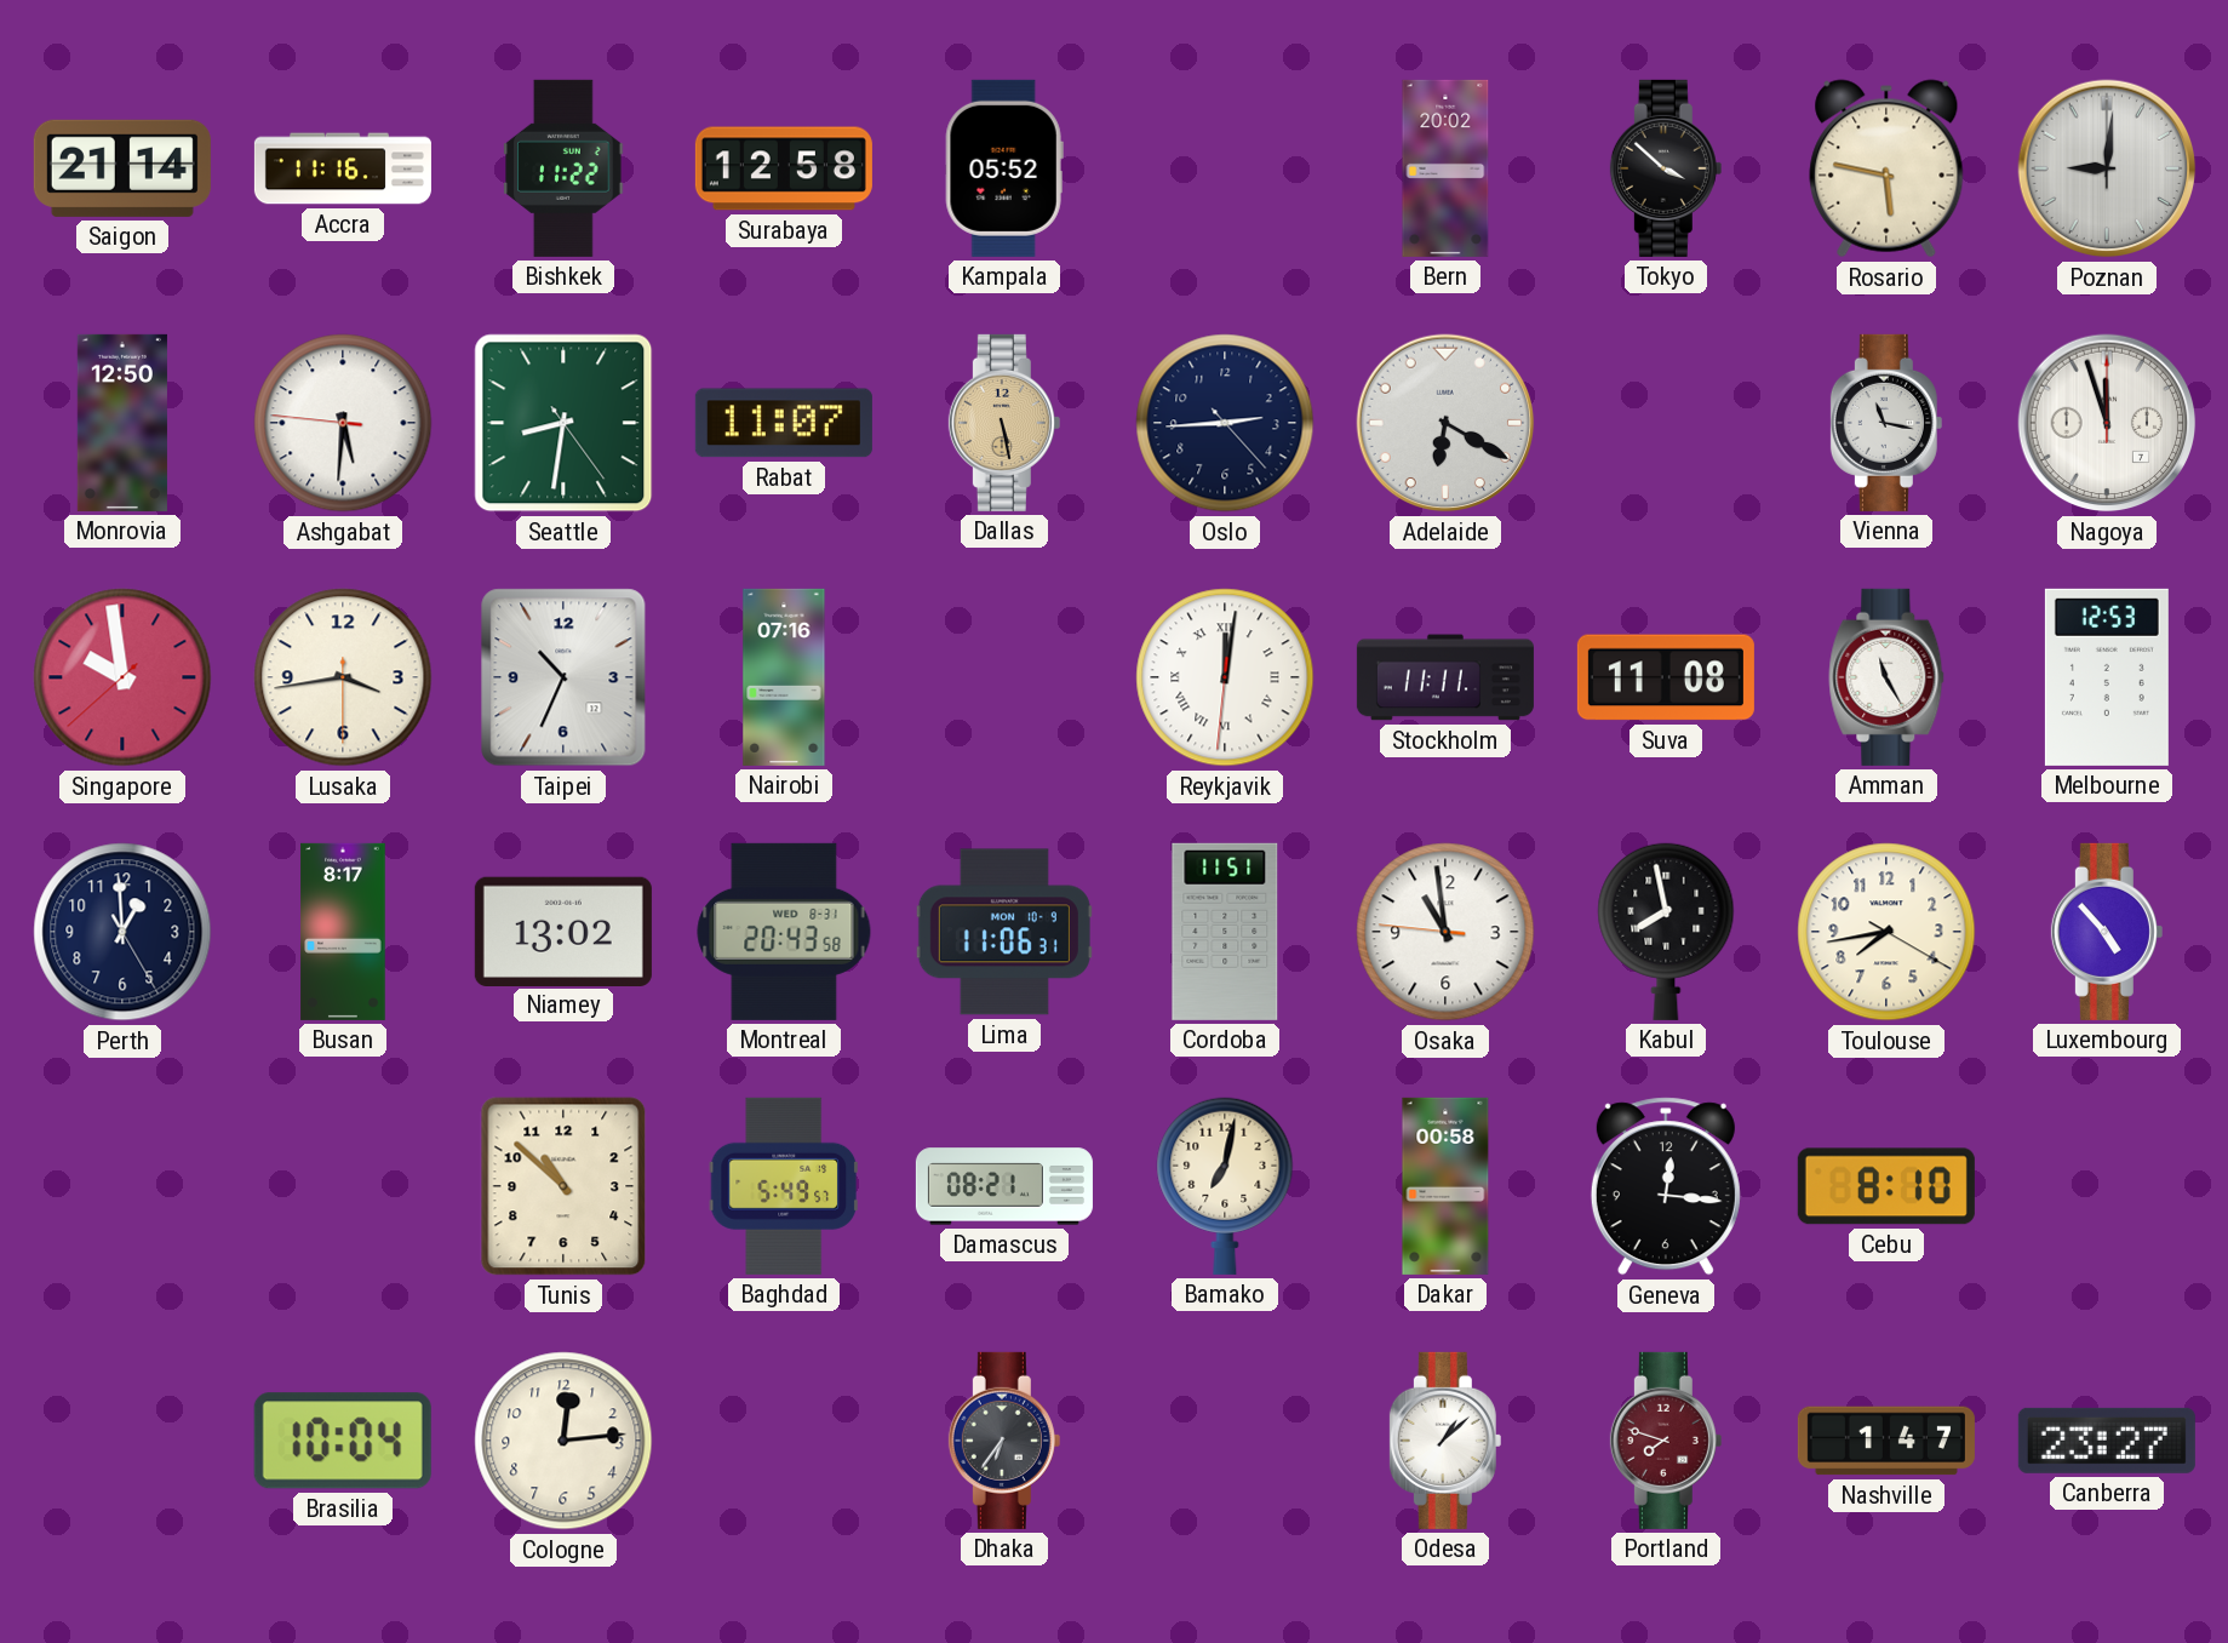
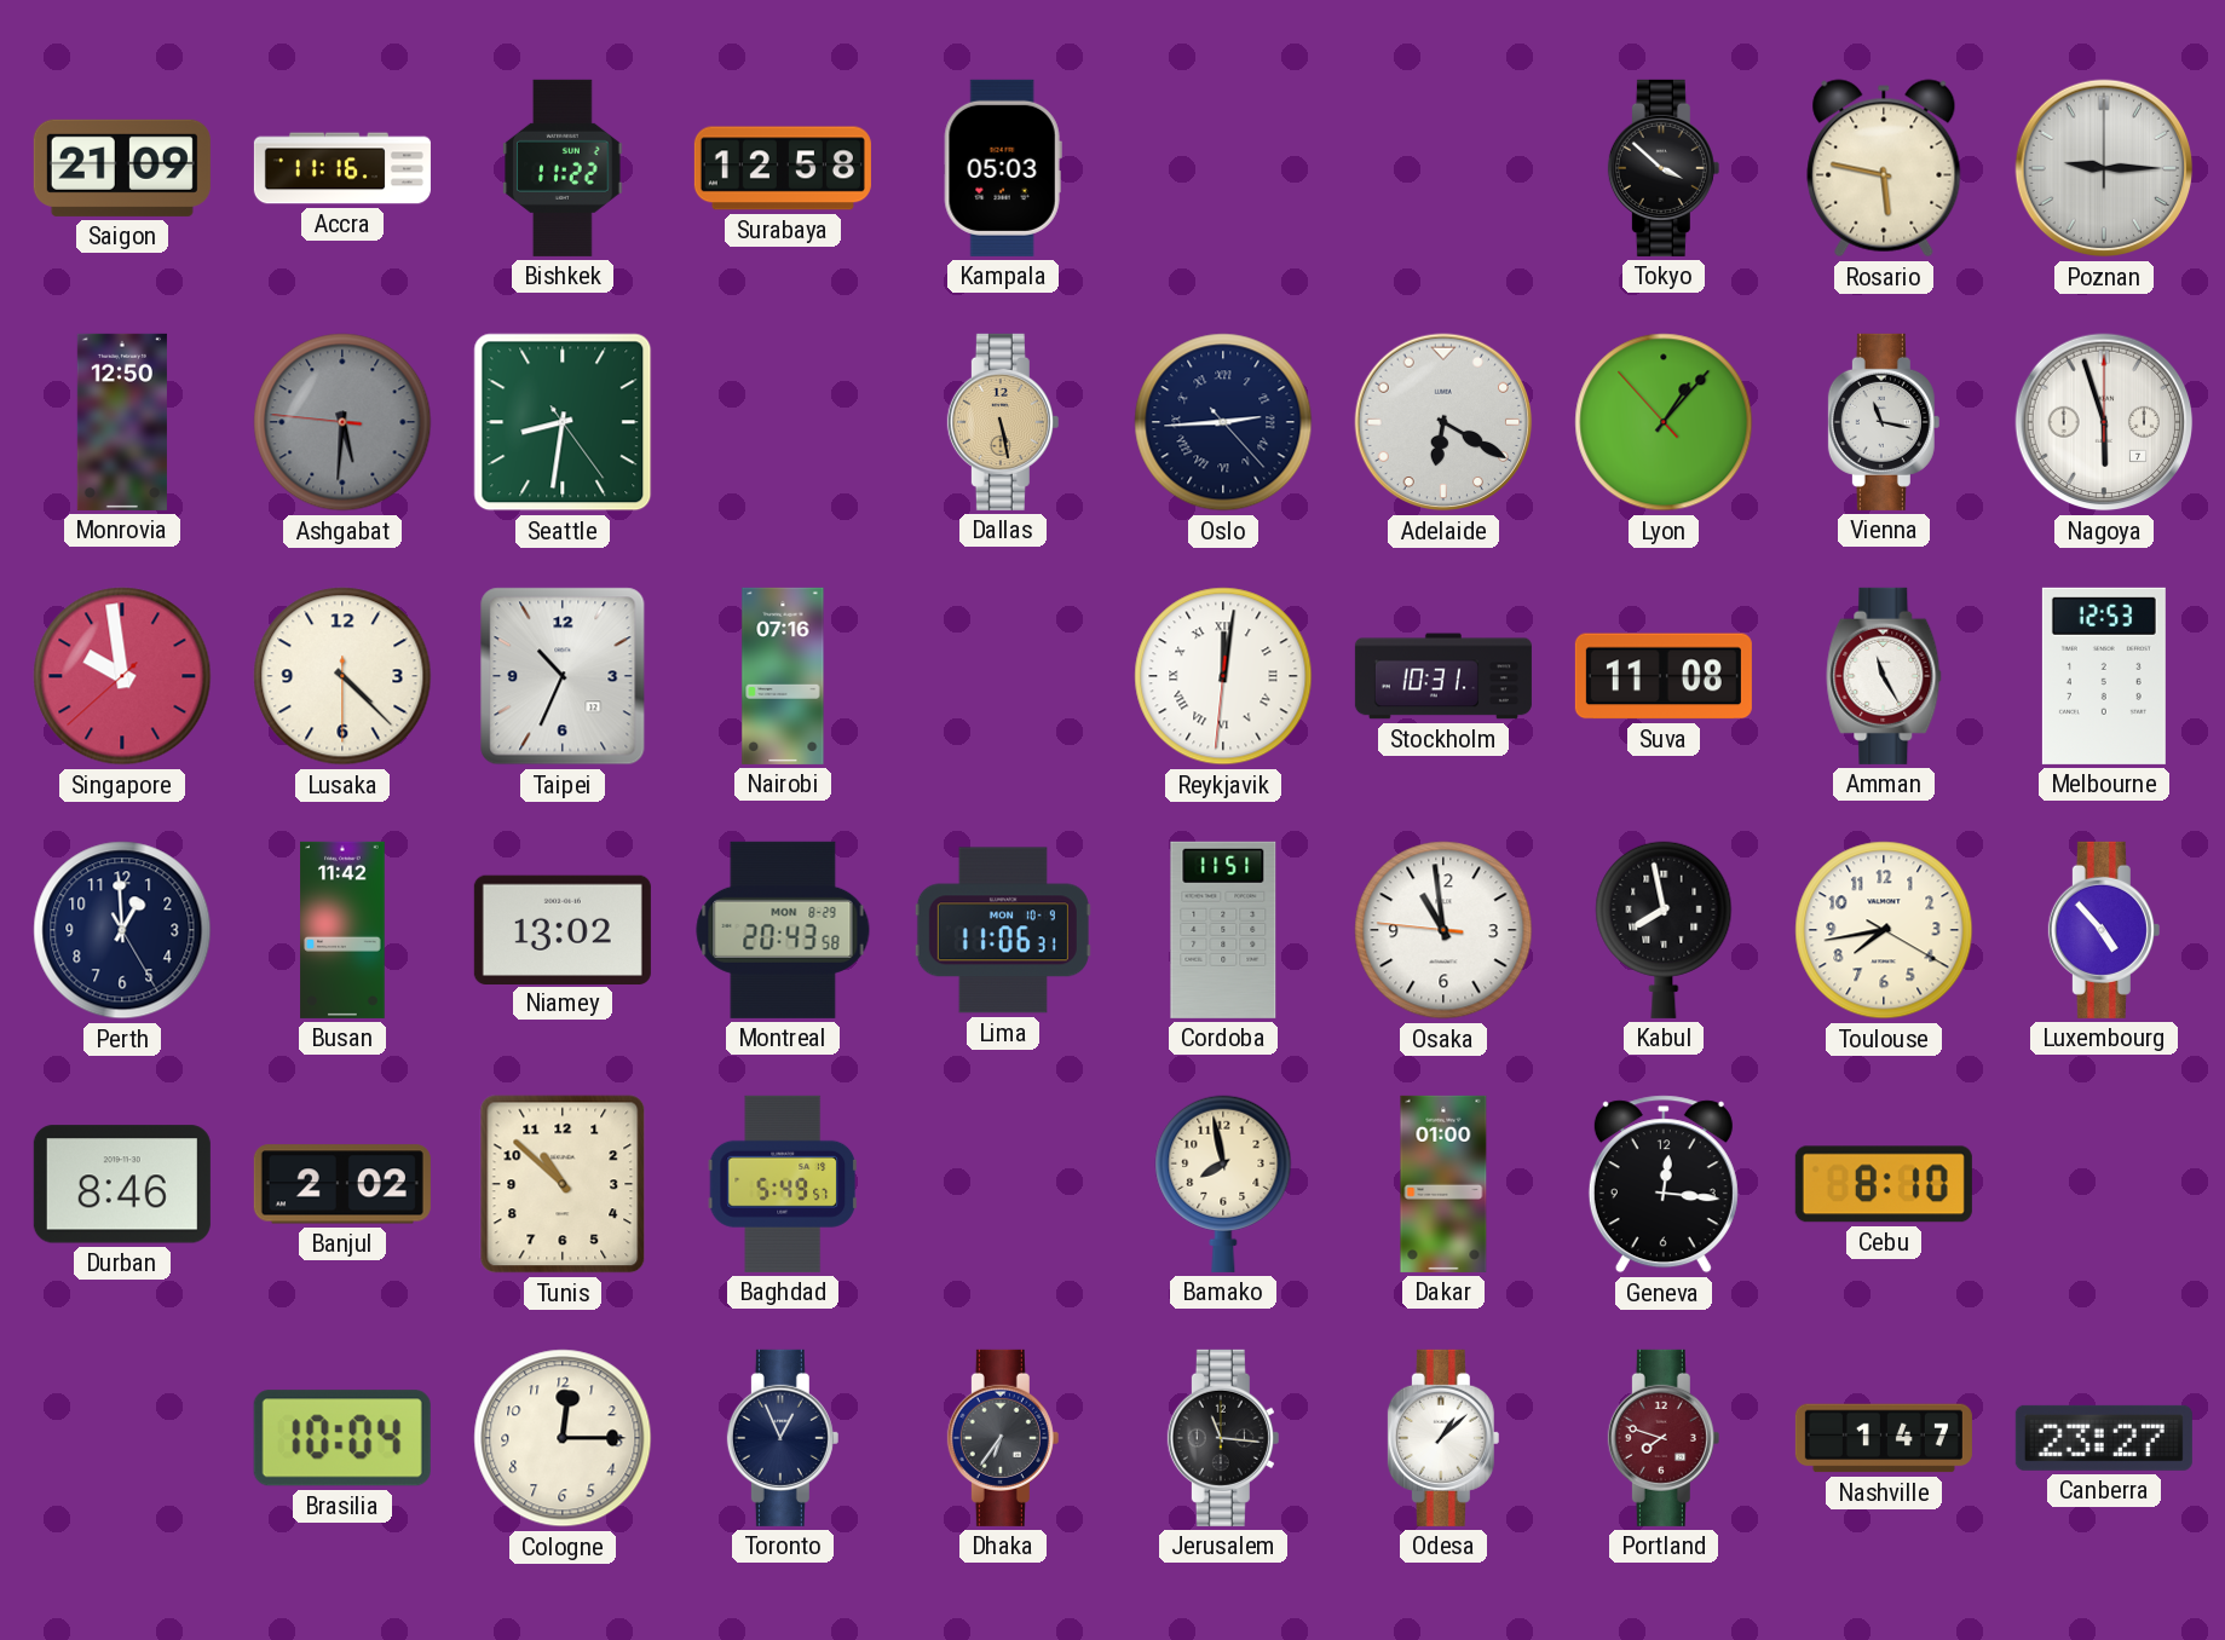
Saigon: 21:14 -> 21:09
Kampala: 05:52 -> 05:03
Bern: 20:02 -> none
Poznan: 9:01 -> 9:15
Ashgabat dial: white -> grey
Rabat: 11:07 -> none
Oslo numerals: Arabic -> Roman
Lyon: none -> 1:06
Nagoya: 11:57 -> 5:57
Lusaka: 3:43 -> 4:22
Stockholm: 11:11 -> 10:31
Busan: 8:17 -> 11:42
Montreal date: WED 8-31 -> MON 8-29
Durban: none -> 8:46
Banjul: none -> 2:02
Damascus: 08:21 -> none
Bamako: 7:02 -> 7:58
Dakar: 00:58 -> 01:00
Cologne: 12:14 -> 12:15
Toronto: none -> 12:56
Jerusalem: none -> 11:16
